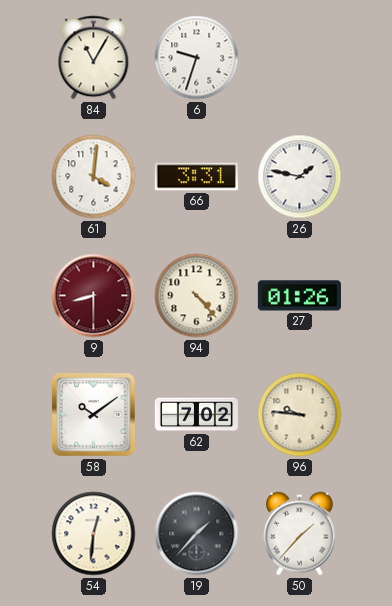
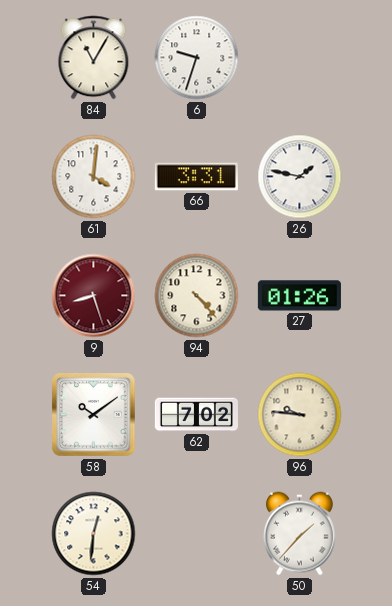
9: 8:30 -> 8:27
19: 1:37 -> none
